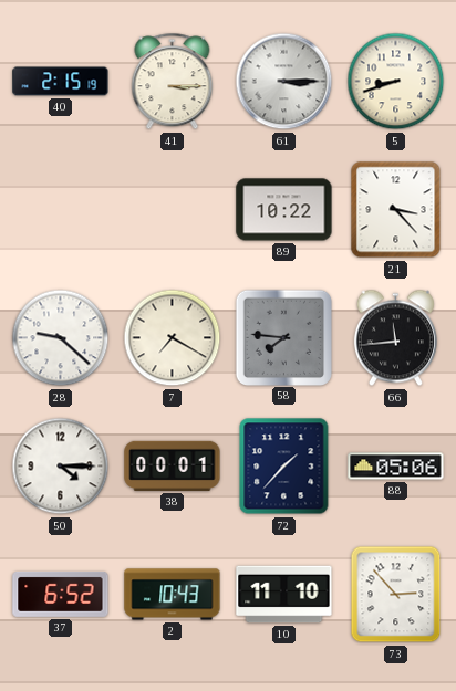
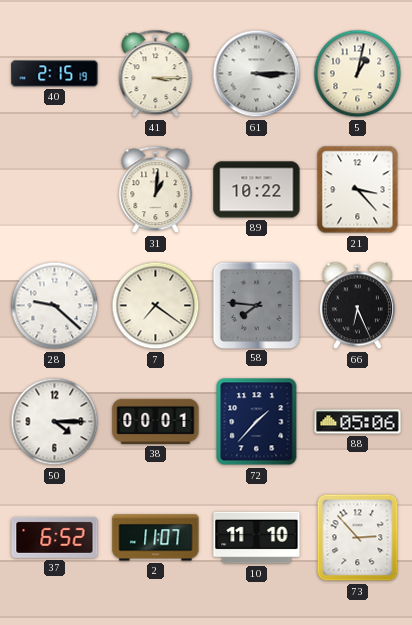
5: 8:42 -> 1:02
31: none -> 1:01
7: 7:20 -> 7:21
66: 11:44 -> 6:26
2: 10:43 -> 11:07
